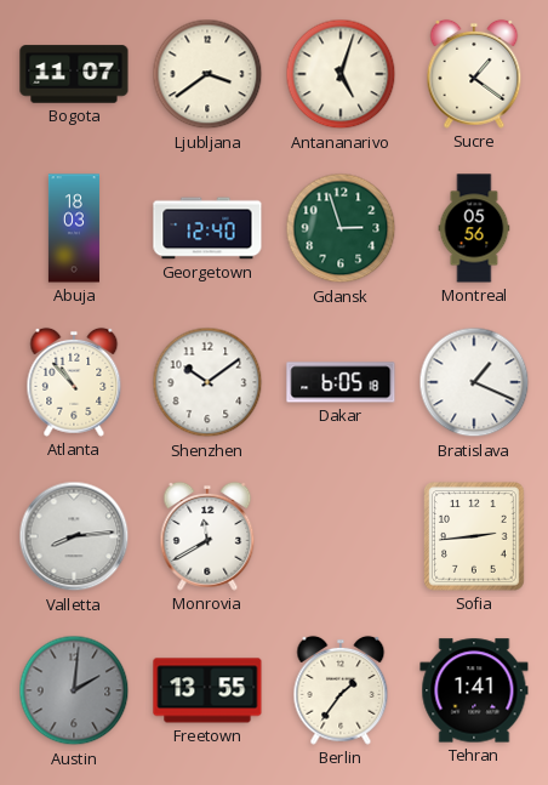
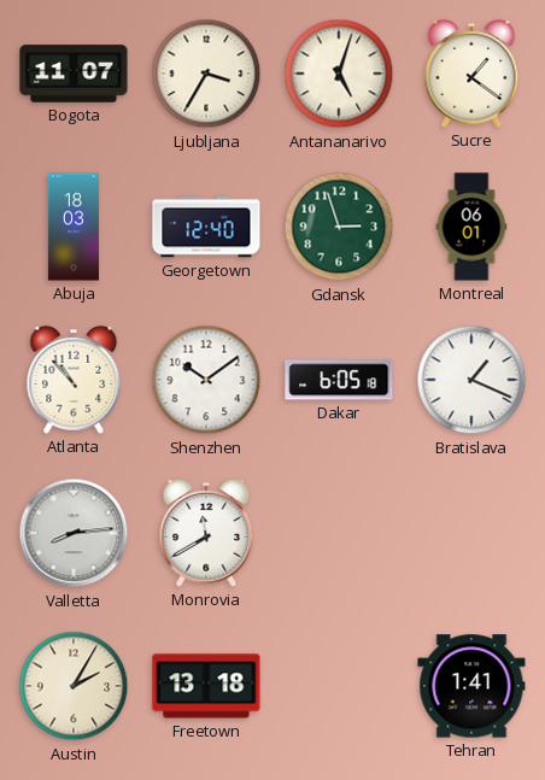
Ljubljana: 3:39 -> 3:35
Montreal: 05:56 -> 06:01
Sofia: 2:44 -> none
Austin: 2:01 -> 2:05
Austin dial: grey -> cream
Freetown: 13:55 -> 13:18
Berlin: 1:36 -> none
